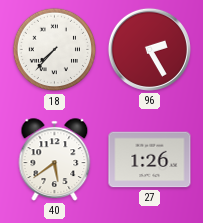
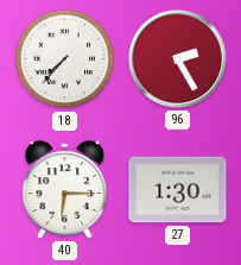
40: 5:39 -> 6:15
27: 1:26 -> 1:30
